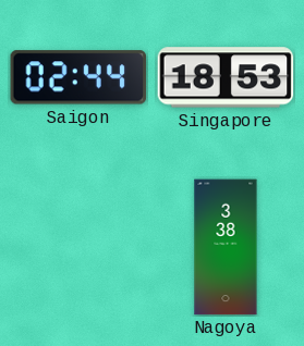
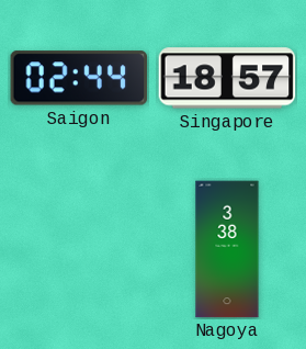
Singapore: 18:53 -> 18:57
